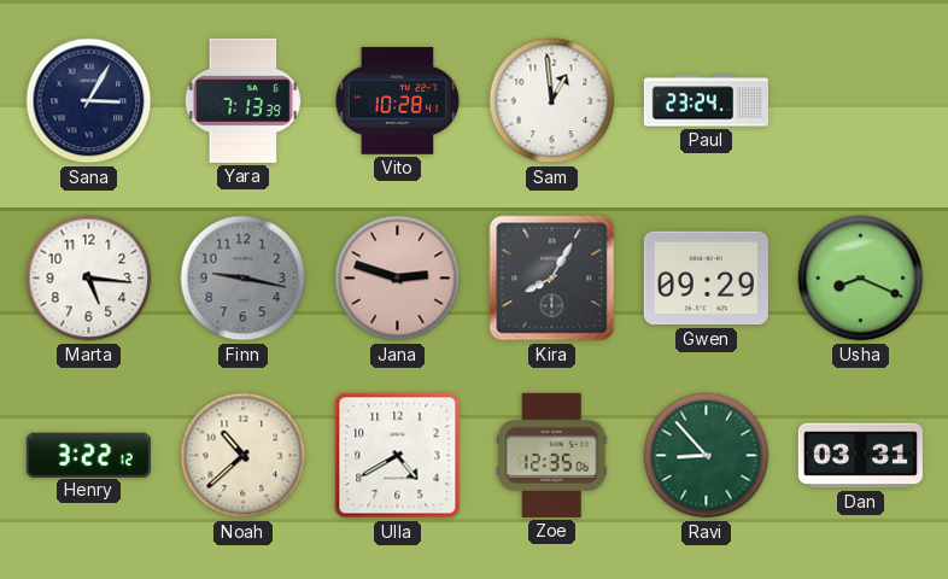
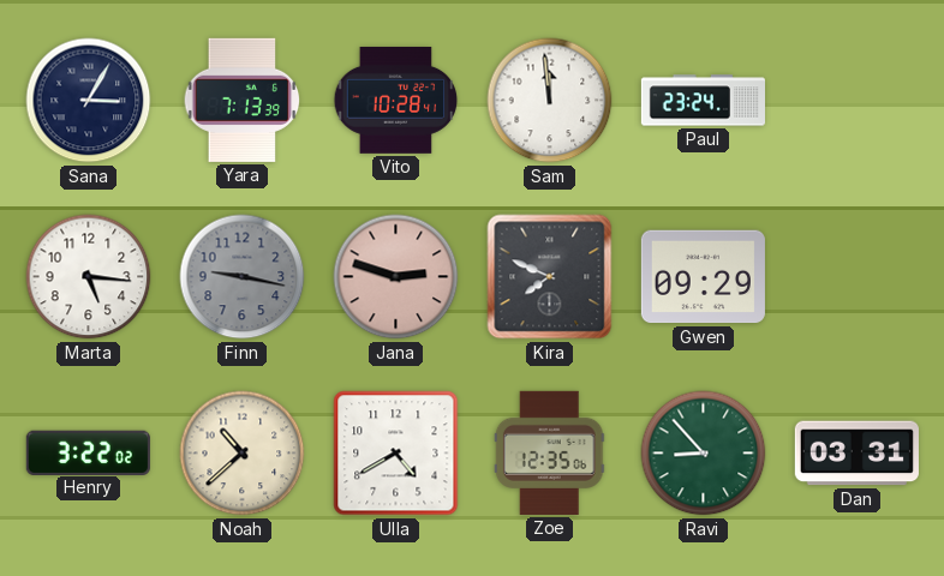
Sam: 12:59 -> 11:59
Kira: 8:05 -> 7:49
Usha: 8:19 -> none
Henry: 3:22:12 -> 3:22:02
